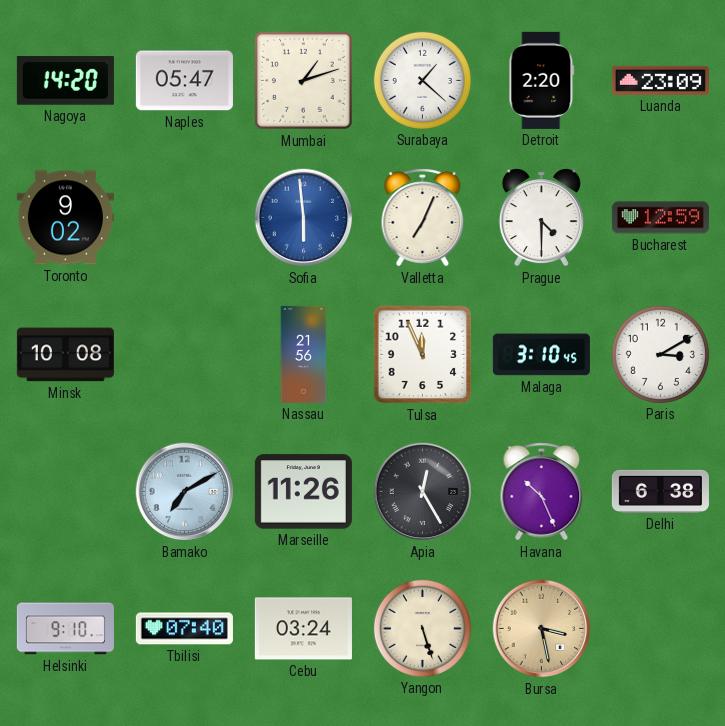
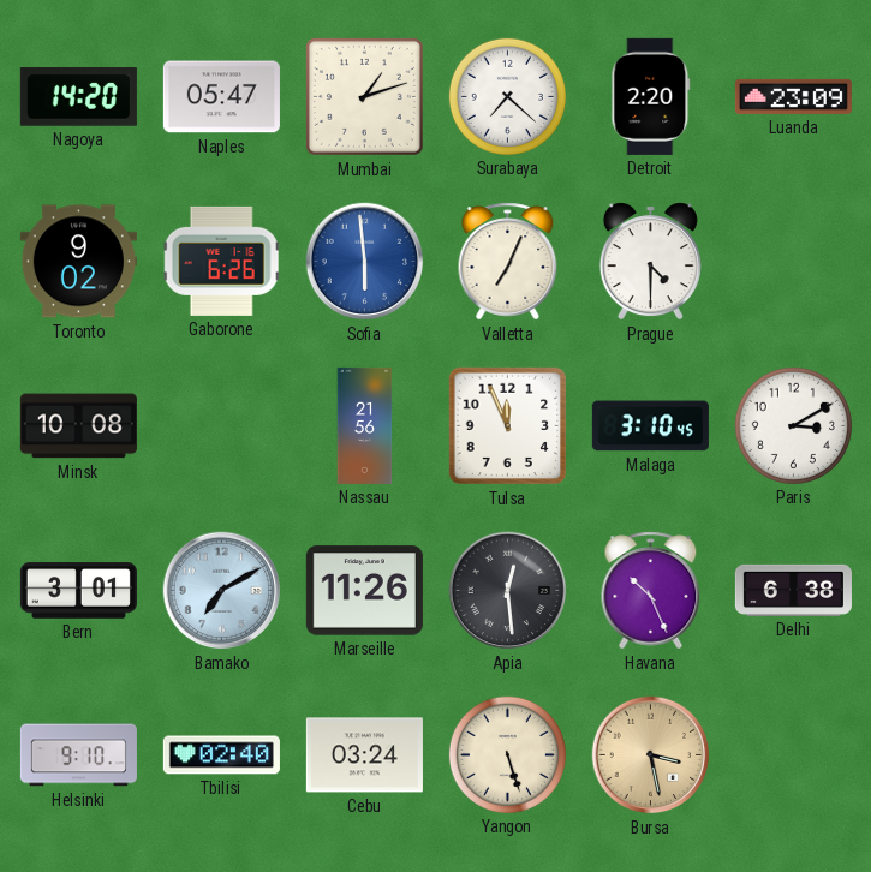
Surabaya: 1:22 -> 7:22
Gaborone: none -> 6:26
Bucharest: 12:59 -> none
Bern: none -> 3:01
Apia: 12:25 -> 12:29
Tbilisi: 07:40 -> 02:40
